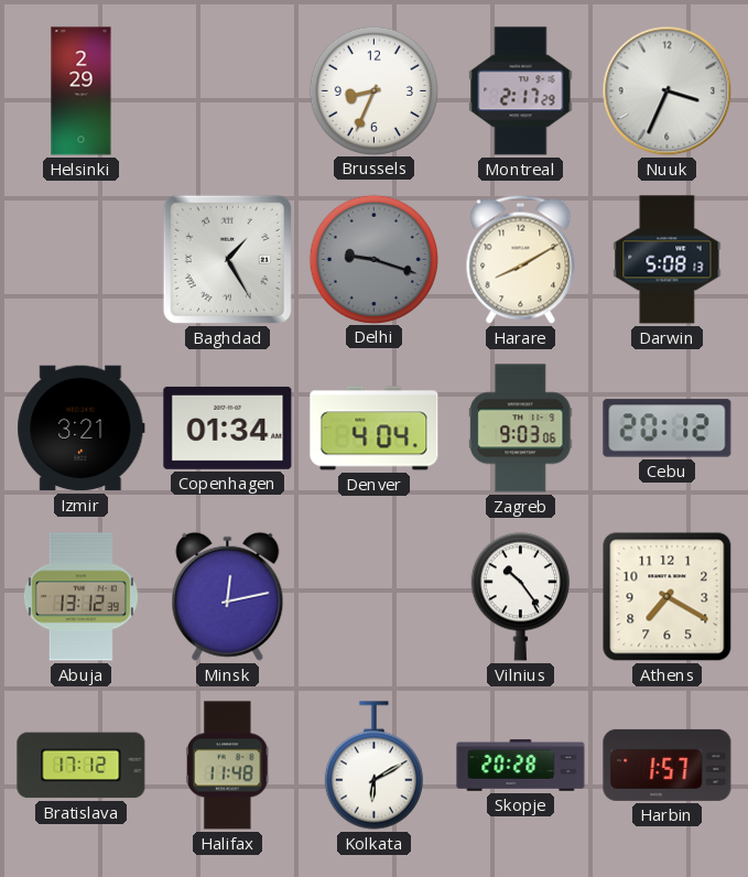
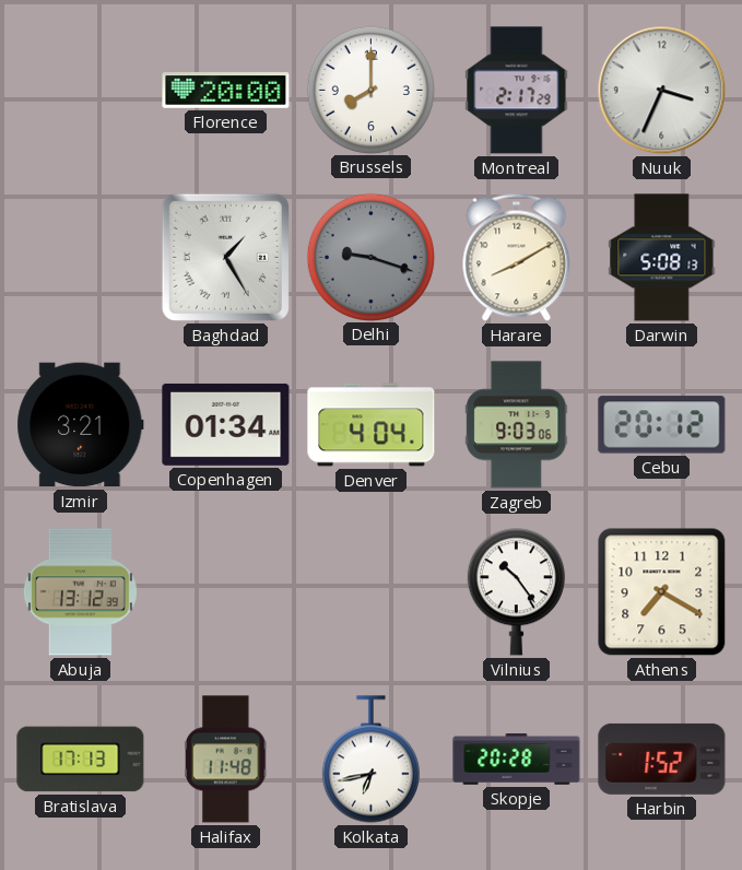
Helsinki: 2:29 -> none
Florence: none -> 20:00
Brussels: 8:34 -> 8:00
Minsk: 12:13 -> none
Bratislava: 17:12 -> 17:13
Kolkata: 6:10 -> 6:43
Harbin: 1:57 -> 1:52
